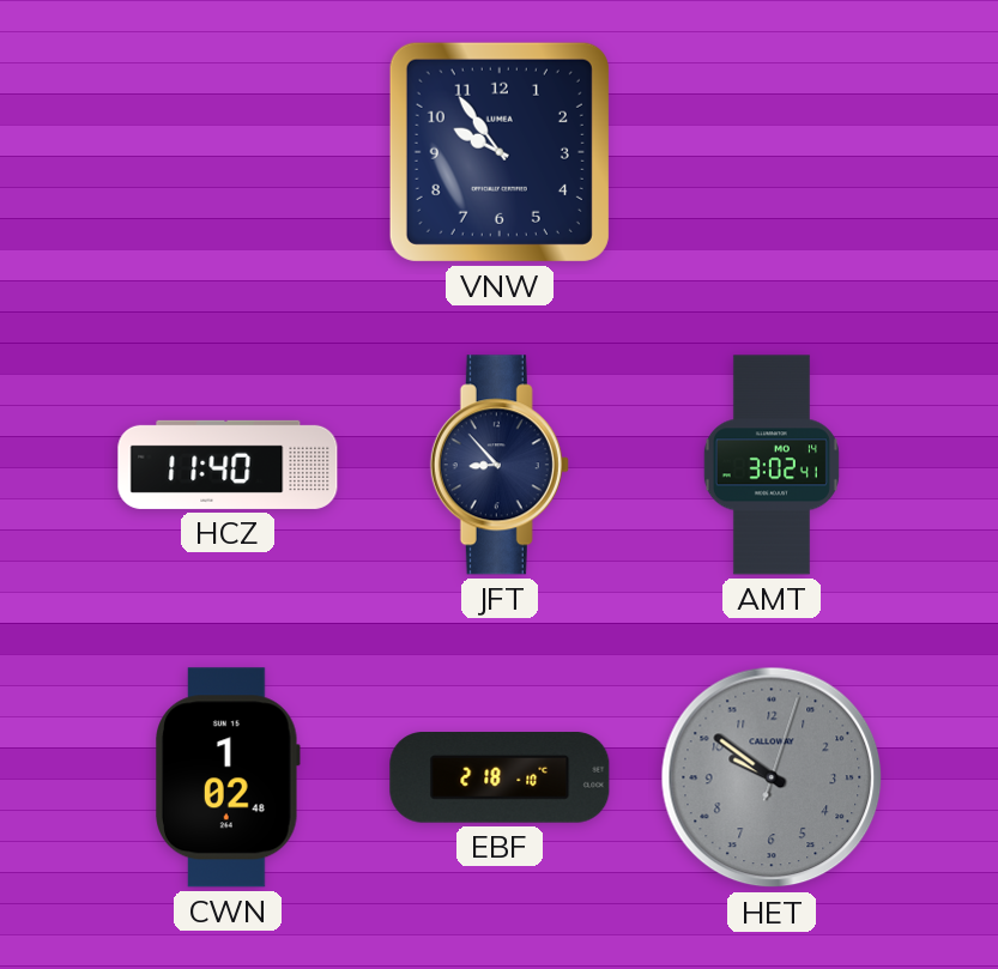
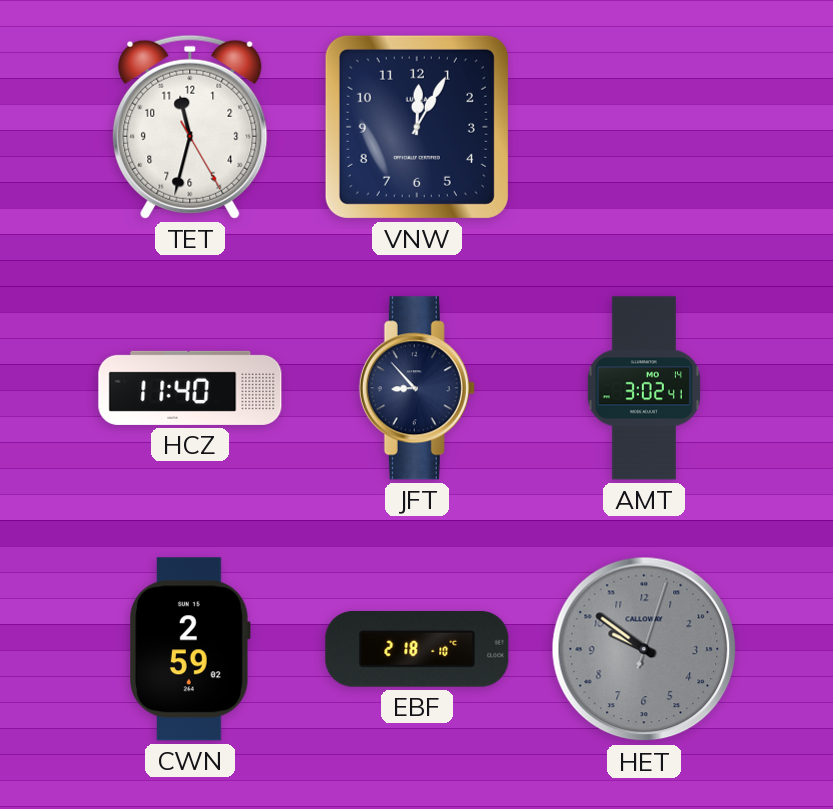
TET: none -> 11:32
VNW: 9:54 -> 12:05
CWN: 1:02 -> 2:59
